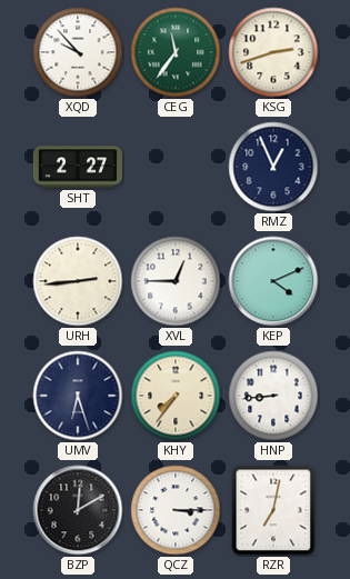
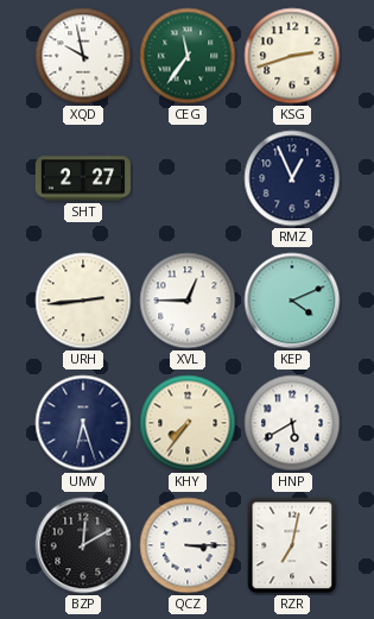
XQD: 9:53 -> 9:58
HNP: 8:44 -> 5:40
